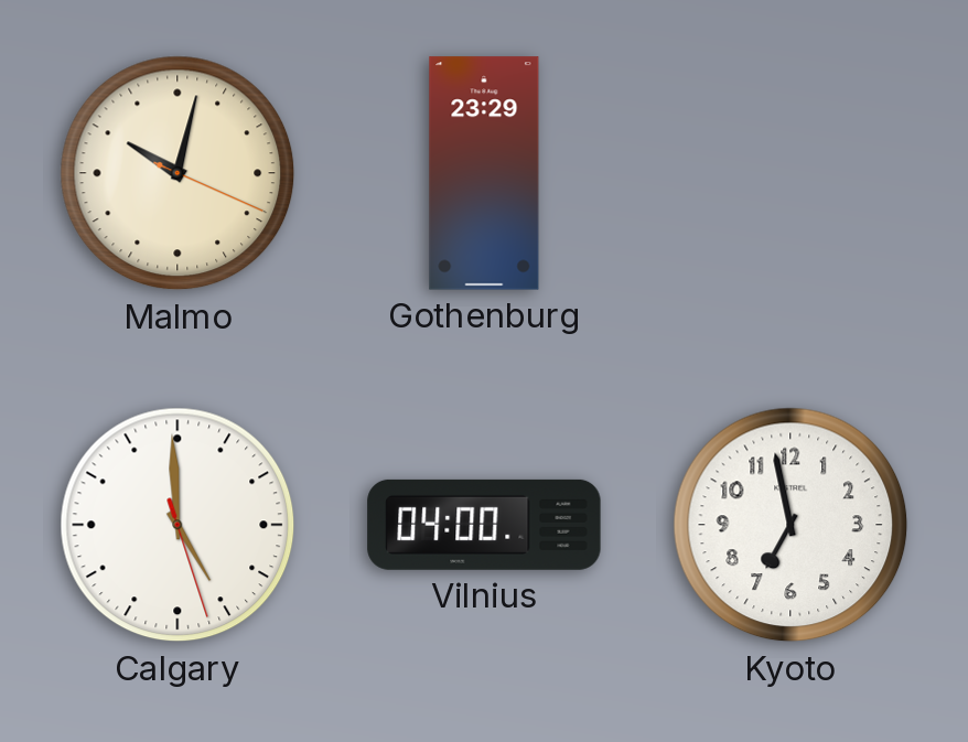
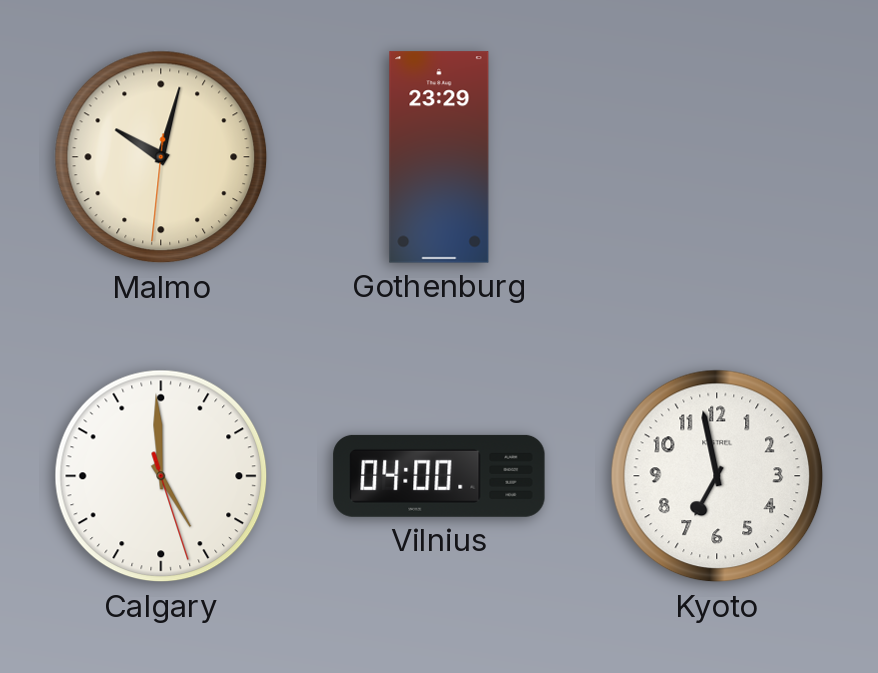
Malmo: 10:02:19 -> 10:02:31
